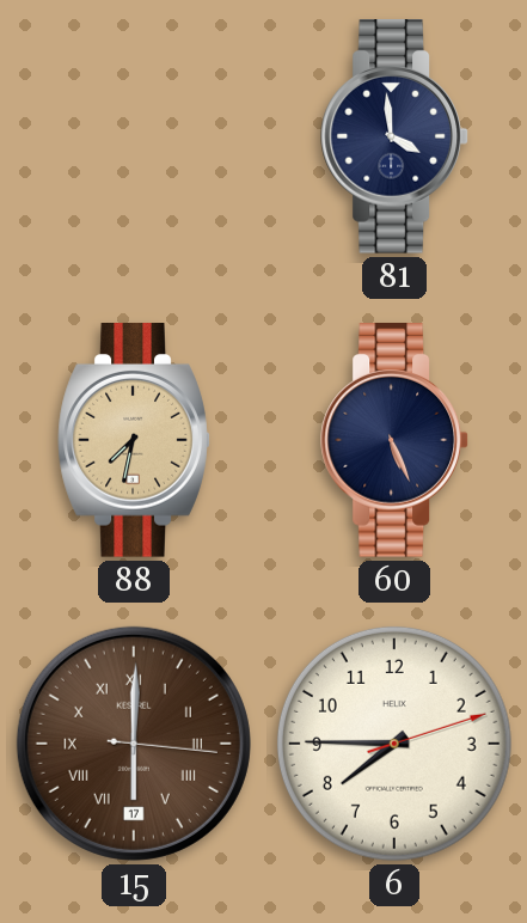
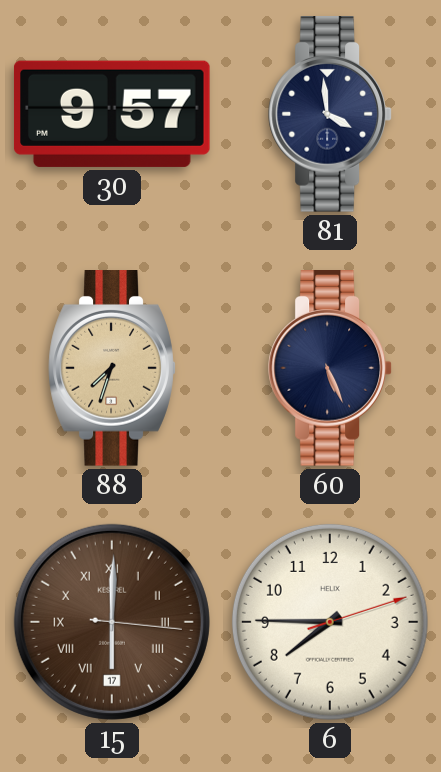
30: none -> 9:57
88: 7:32 -> 7:33
